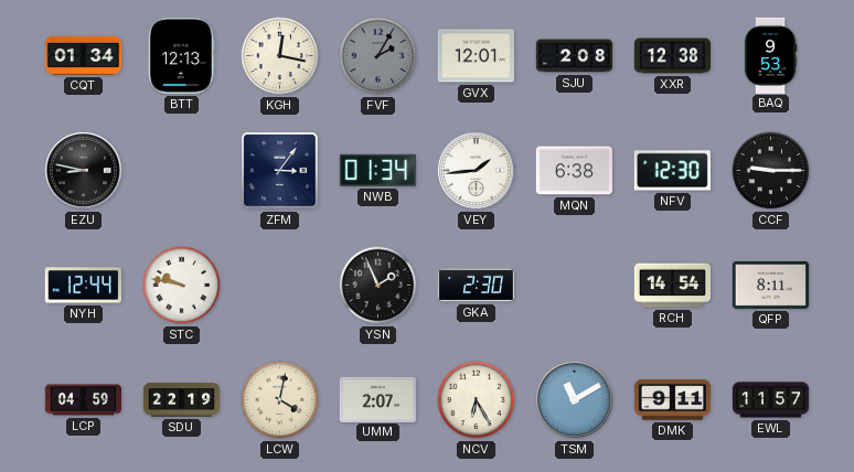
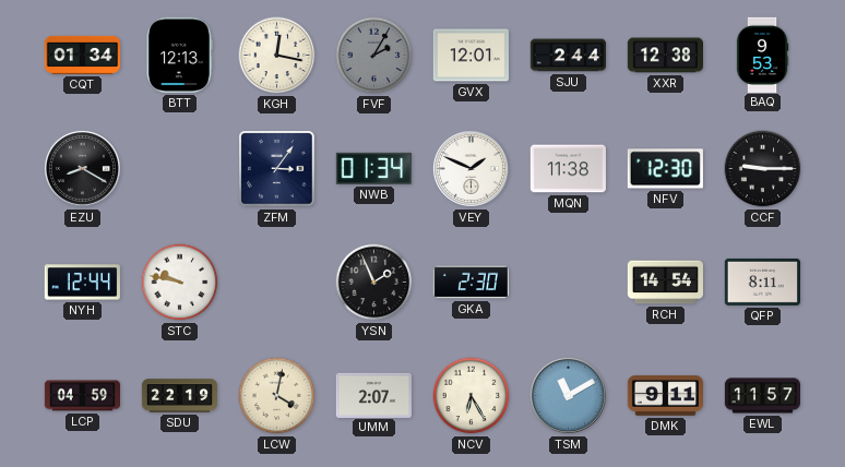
SJU: 2:08 -> 2:44
EZU: 8:47 -> 8:20
VEY: 1:44 -> 1:49
MQN: 6:38 -> 11:38
